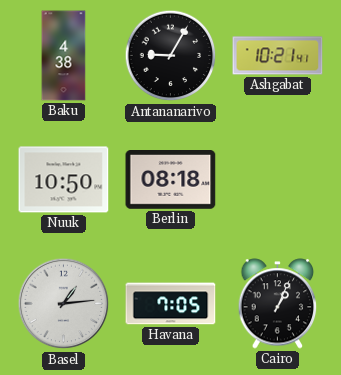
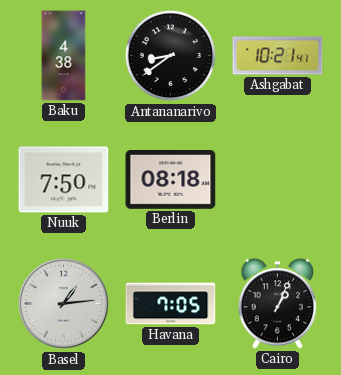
Antananarivo: 9:05 -> 8:39
Nuuk: 10:50 -> 7:50
